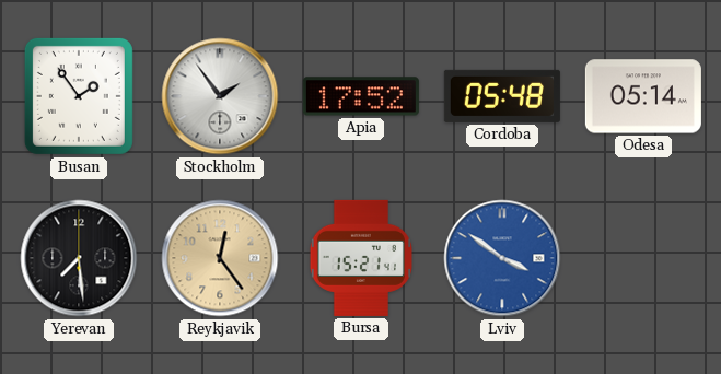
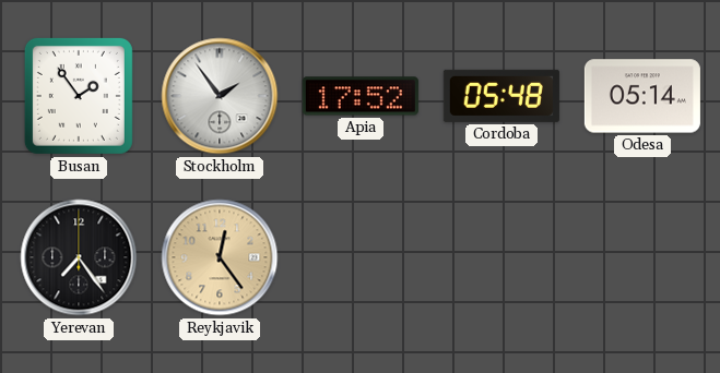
Yerevan: 7:29 -> 7:24
Bursa: 15:21 -> none
Lviv: 3:51 -> none
